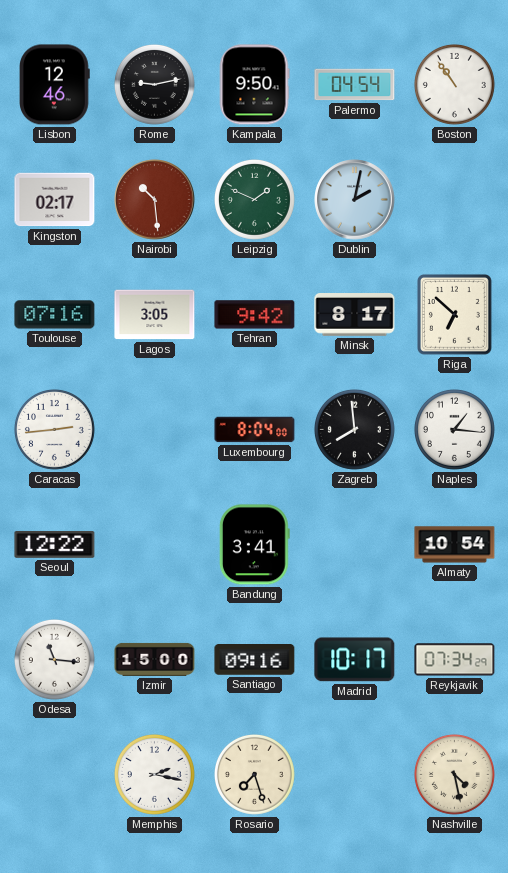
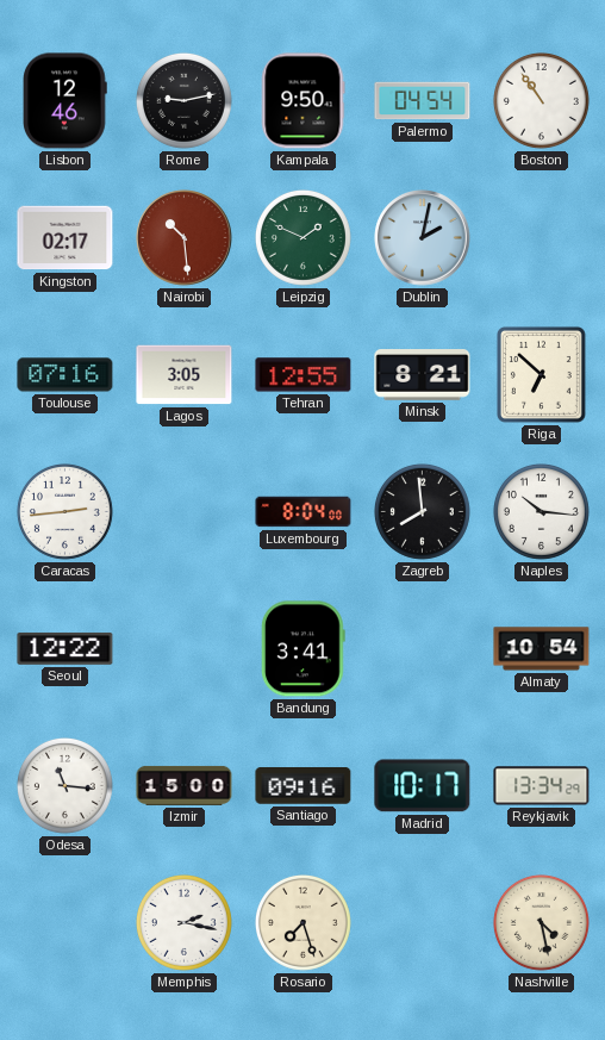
Tehran: 9:42 -> 12:55
Minsk: 8:17 -> 8:21
Naples: 1:16 -> 10:16
Reykjavik: 07:34 -> 13:34
